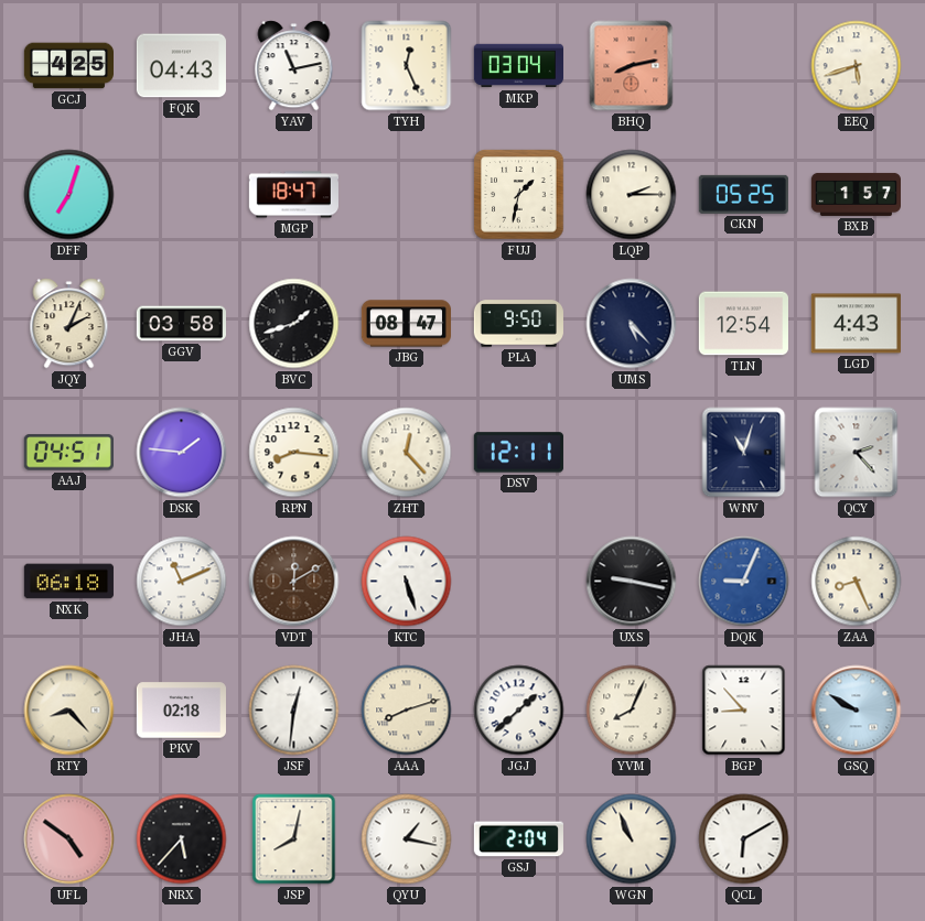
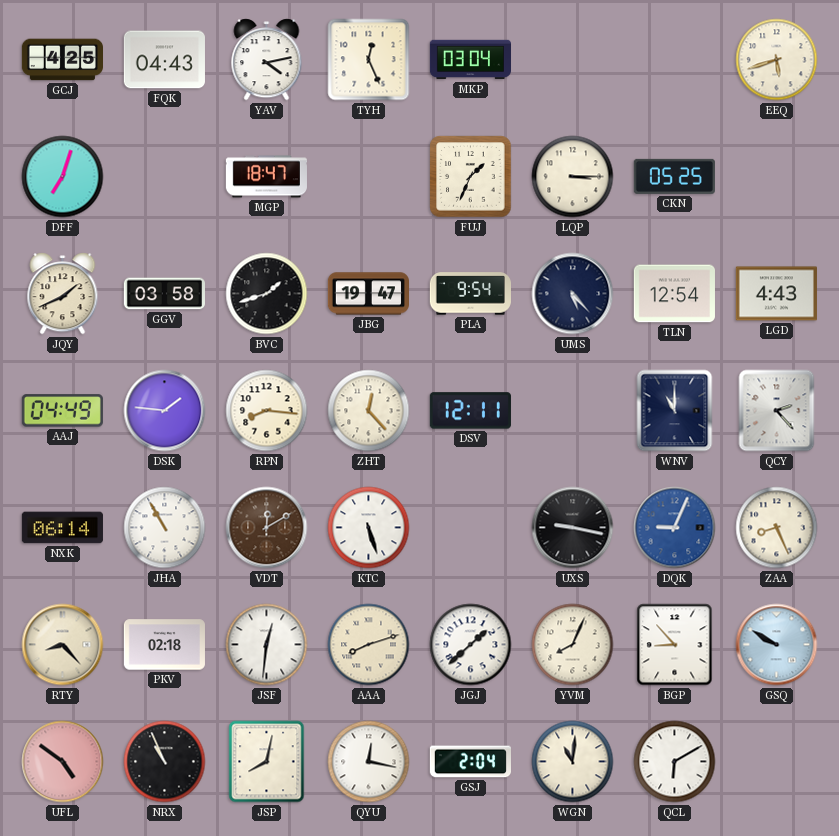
YAV: 11:13 -> 4:13
BHQ: 8:13 -> none
FUJ: 1:32 -> 1:34
LQP: 2:15 -> 3:15
BXB: 1:57 -> none
JQY: 2:04 -> 1:41
JBG: 08:47 -> 19:47
PLA: 9:50 -> 9:54
AAJ: 04:51 -> 04:49
WNV: 11:03 -> 11:00
NXK: 06:18 -> 06:14
JHA: 11:11 -> 10:55
NRX: 5:37 -> 10:56
QYU: 1:17 -> 12:17
WGN: 10:56 -> 11:01
